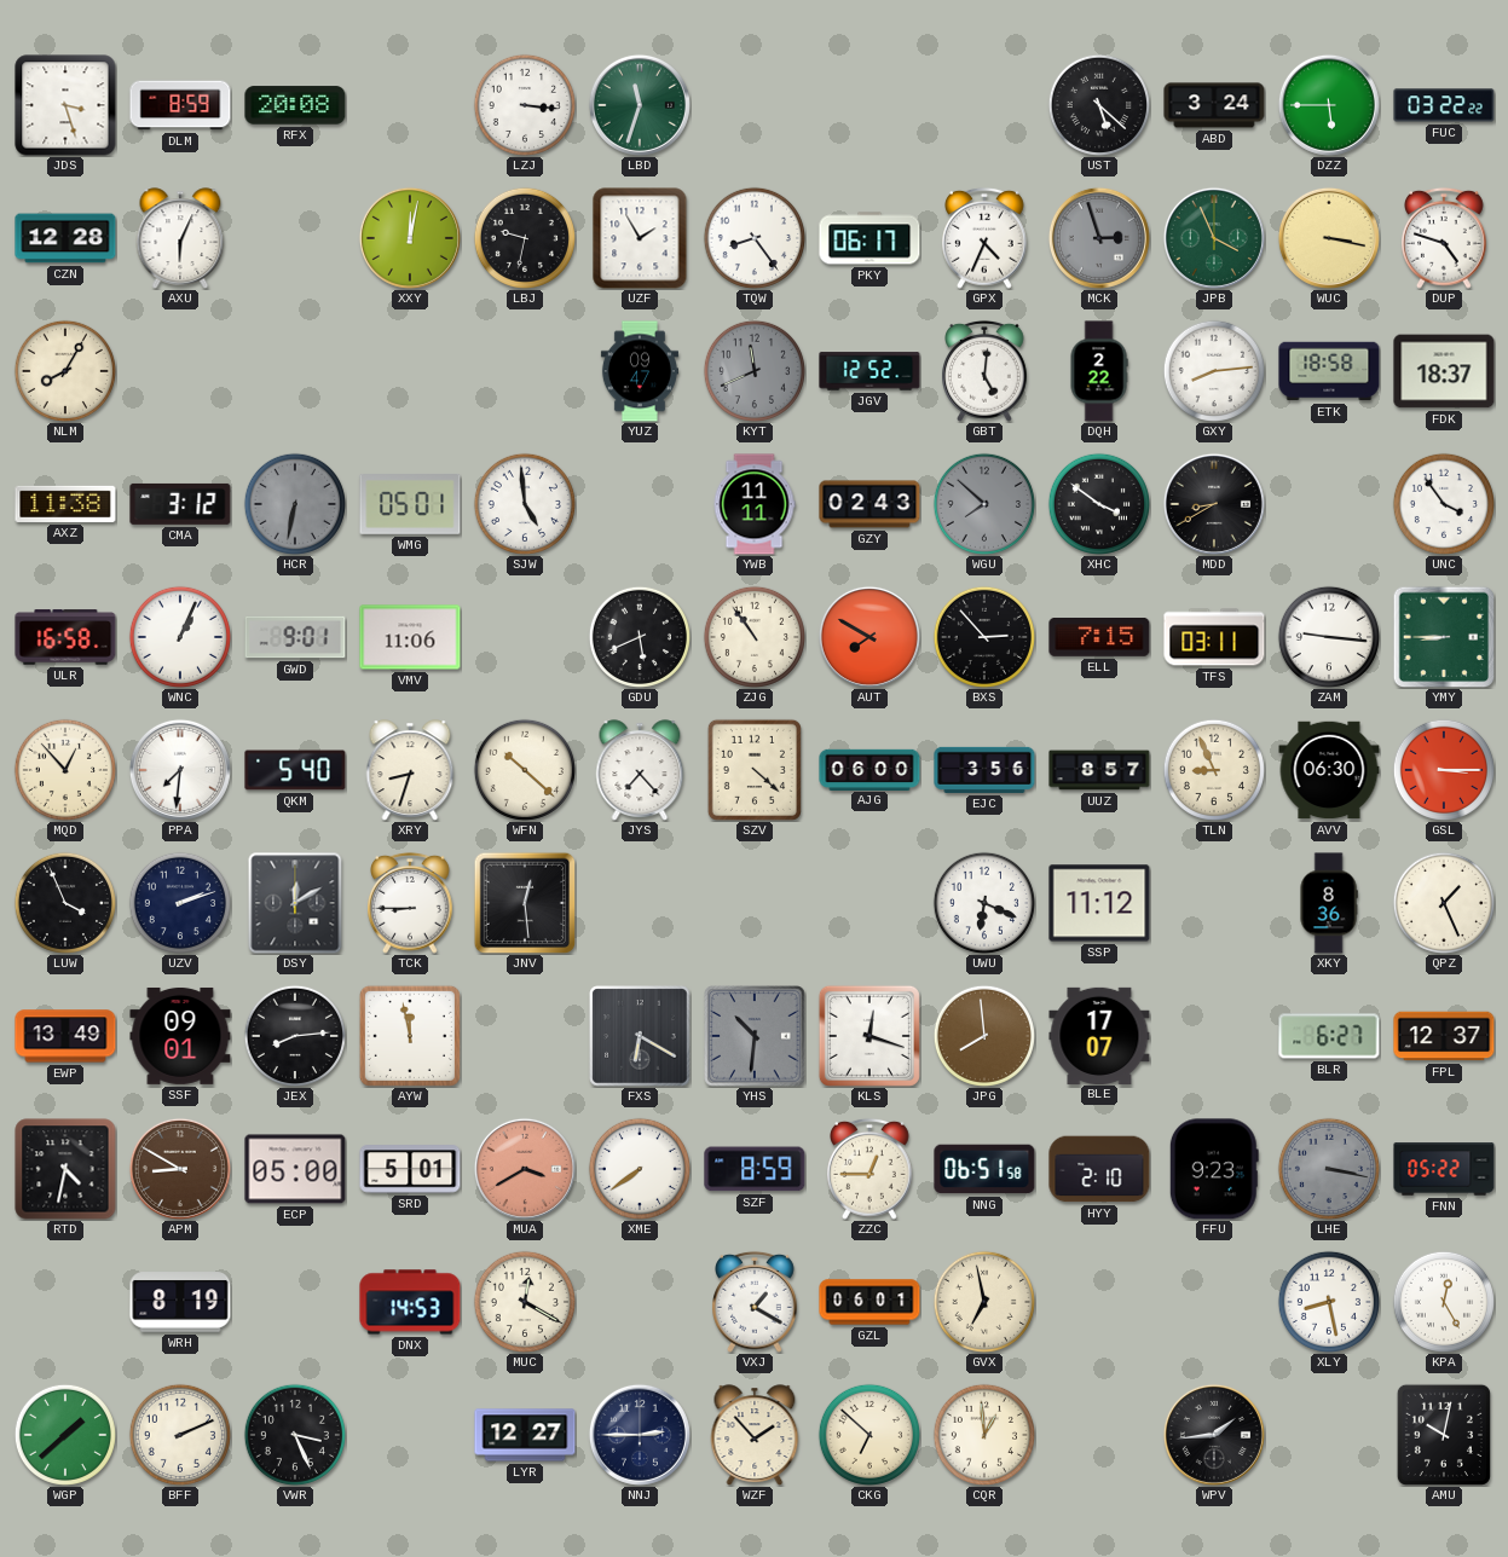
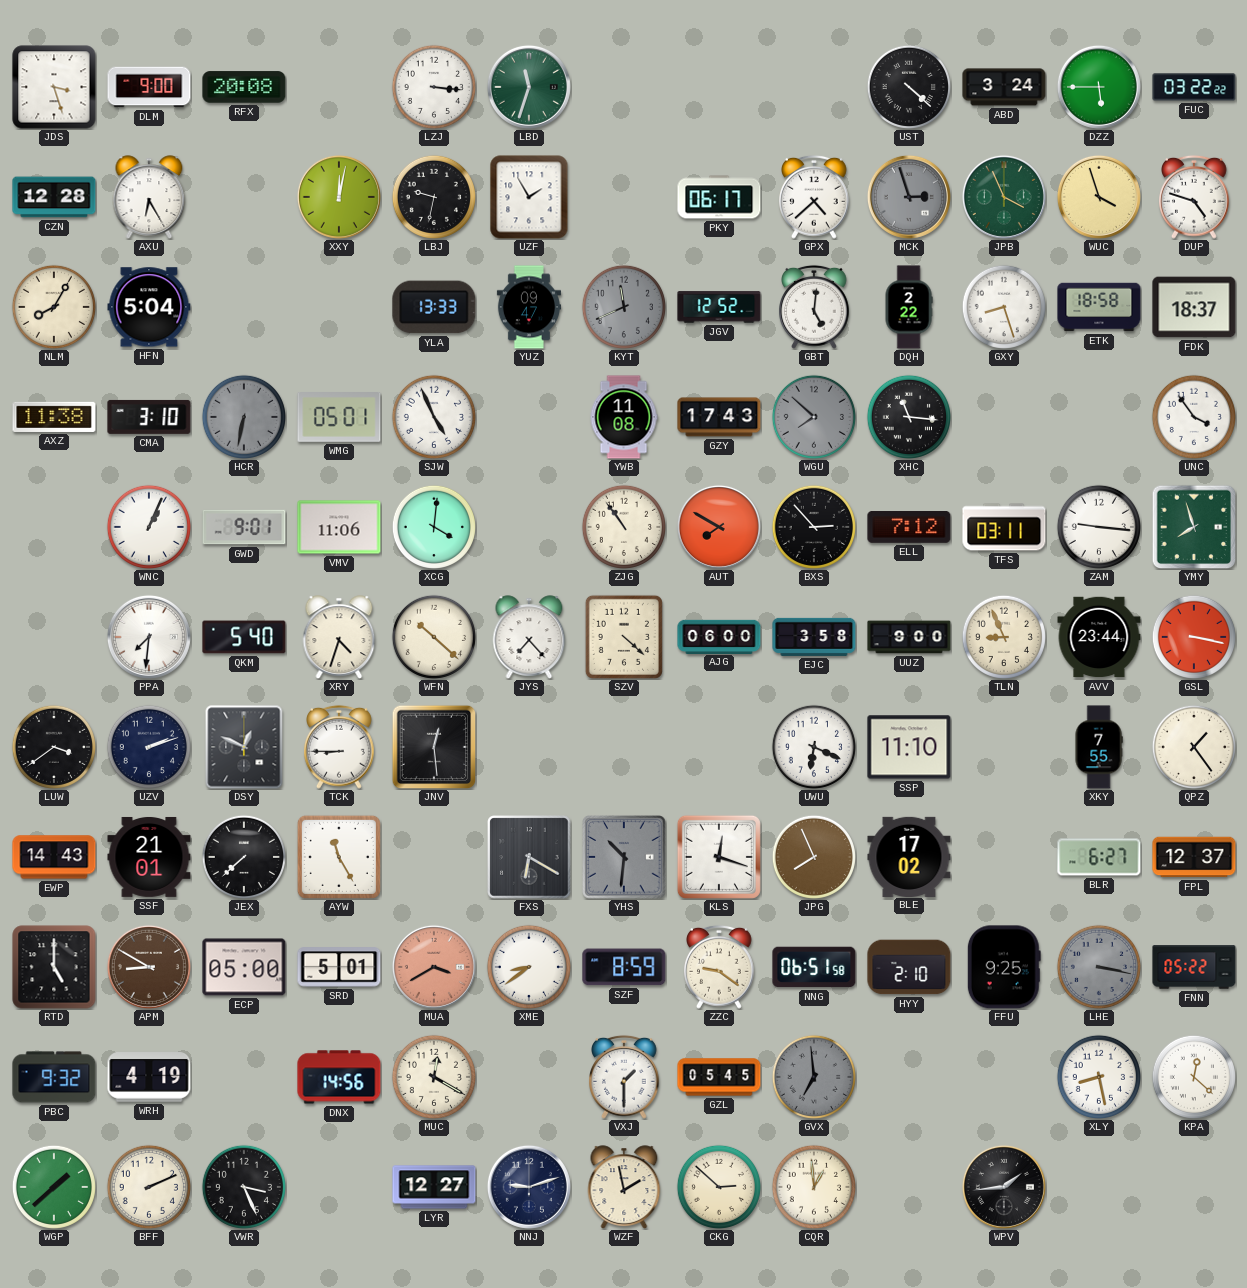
DLM: 8:59 -> 9:00
UST: 5:22 -> 4:22
AXU: 6:04 -> 6:25
TQW: 8:24 -> none
GPX: 4:34 -> 4:38
WUC: 3:17 -> 3:57
HFN: none -> 5:04
YLA: none -> 13:33
GXY: 8:14 -> 8:27
CMA: 3:12 -> 3:10
SJW: 4:59 -> 4:56
YWB: 11:11 -> 11:08
GZY: 02:43 -> 17:43
XHC: 3:51 -> 11:16
MDD: 8:40 -> none
ULR: 16:58 -> none
XCG: none -> 4:01
GDU: 5:41 -> none
ELL: 7:15 -> 7:12
YMY: 8:45 -> 7:57
MQD: 12:53 -> none
XRY: 8:33 -> 4:33
EJC: 3:56 -> 3:58
UUZ: 8:57 -> 9:00
AVV: 06:30 -> 23:44
GSL: 3:15 -> 3:17
LUW: 3:56 -> 3:39
DSY: 12:10 -> 12:49
SSP: 11:12 -> 11:10
XKY: 8:36 -> 7:55
QPZ: 1:26 -> 1:24
EWP: 13:49 -> 14:43
SSF: 09:01 -> 21:01
JEX: 8:14 -> 7:38
AYW: 11:58 -> 11:25
JPG: 7:59 -> 7:56
BLE: 17:07 -> 17:02
RTD: 4:32 -> 5:00
XME: 7:39 -> 8:39
ZZC: 12:45 -> 9:21
FFU: 9:23 -> 9:25
PBC: none -> 9:32
WRH: 8:19 -> 4:19
DNX: 14:53 -> 14:56
VXJ: 1:20 -> 1:30
GZL: 06:01 -> 05:45
GVX: 6:58 -> 6:59
GVX dial: cream -> grey
KPA: 12:25 -> 12:22
NNJ: 2:45 -> 9:12
WZF: 1:53 -> 1:58
CKG: 6:52 -> 2:52
AMU: 10:02 -> none
